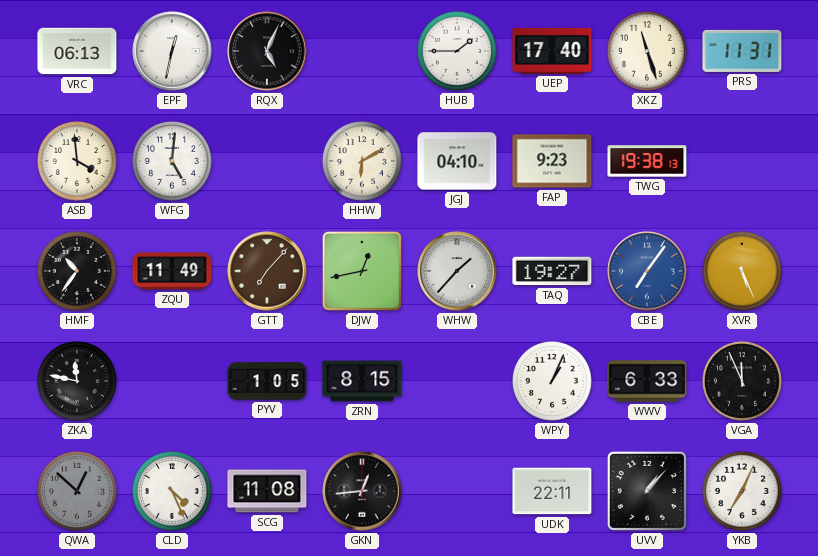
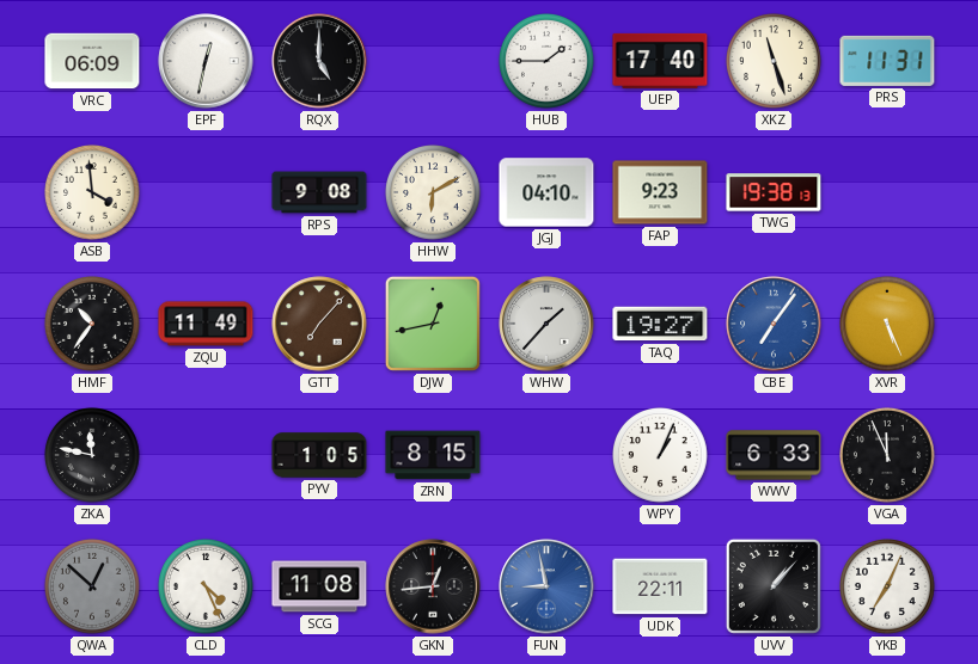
VRC: 06:13 -> 06:09
RQX: 5:04 -> 5:00
WFG: 5:01 -> none
RPS: none -> 9:08
FUN: none -> 8:58
